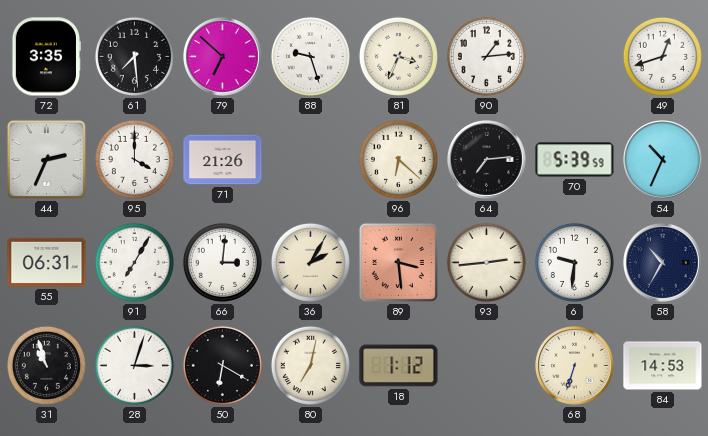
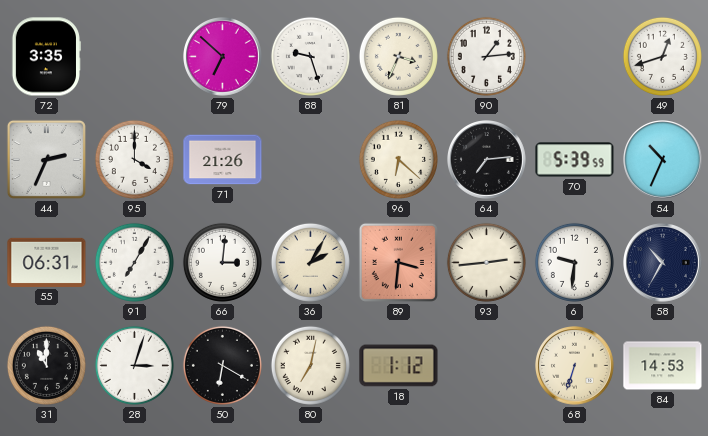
61: 7:29 -> none
89: 3:29 -> 3:31
31: 10:57 -> 11:00
